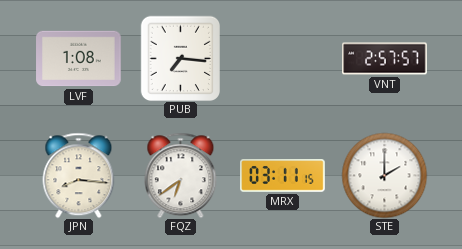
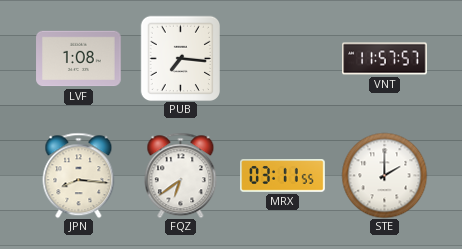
VNT: 2:57 -> 11:57
MRX: 03:11:15 -> 03:11:55
